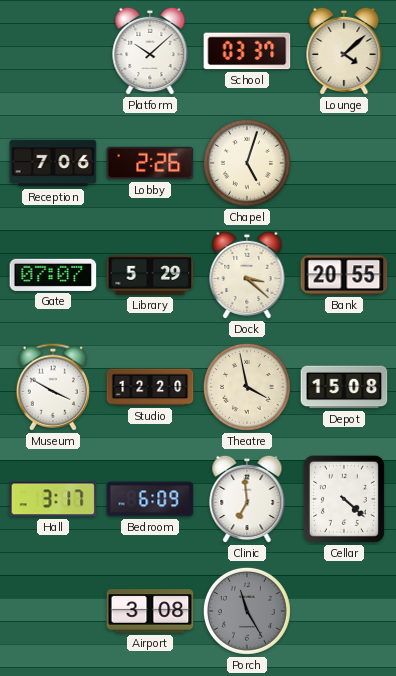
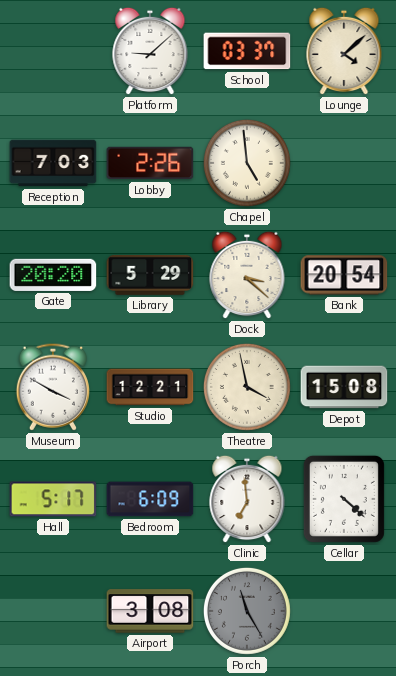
Platform: 10:08 -> 9:08
Reception: 7:06 -> 7:03
Chapel: 5:03 -> 4:59
Gate: 07:07 -> 20:20
Bank: 20:55 -> 20:54
Studio: 12:20 -> 12:21
Hall: 3:17 -> 5:17
